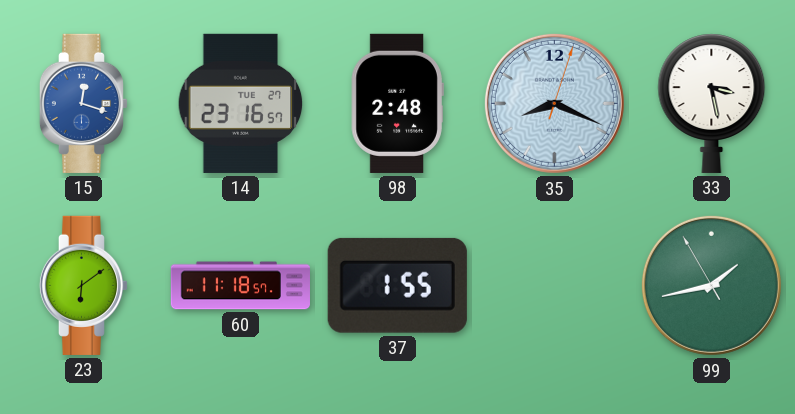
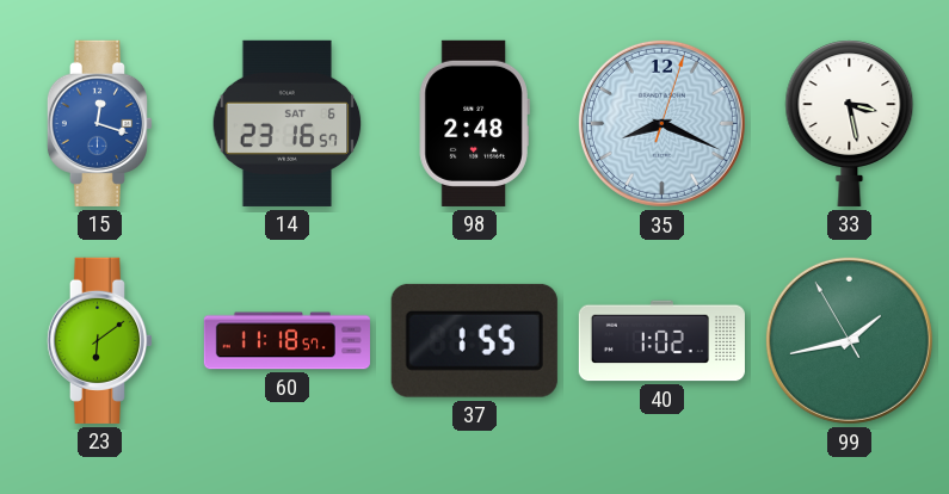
14 date: TUE 27 -> SAT 6
40: none -> 1:02
